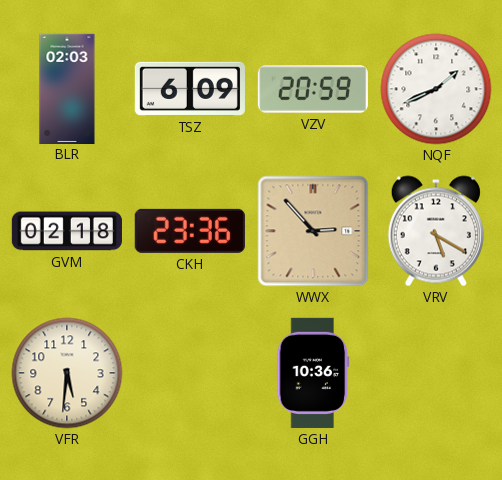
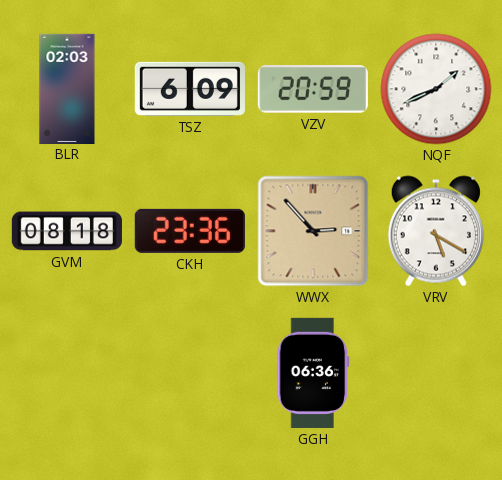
GVM: 02:18 -> 08:18
VFR: 5:31 -> none
GGH: 10:36 -> 06:36
